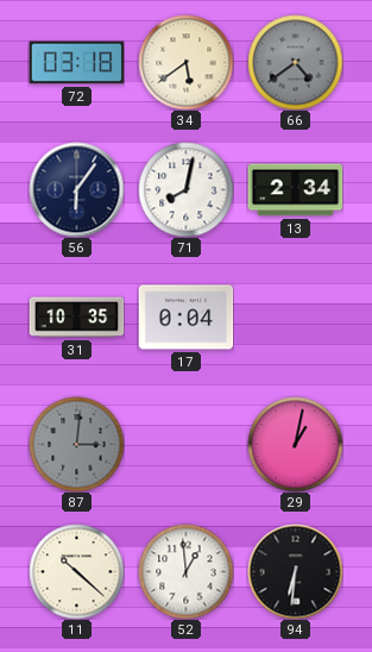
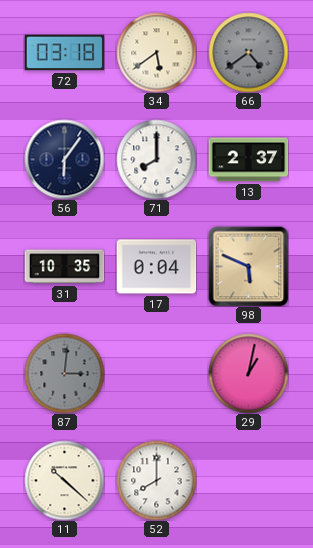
71: 8:02 -> 8:00
13: 2:34 -> 2:37
98: none -> 5:49
52: 12:59 -> 8:00
94: 6:31 -> none
